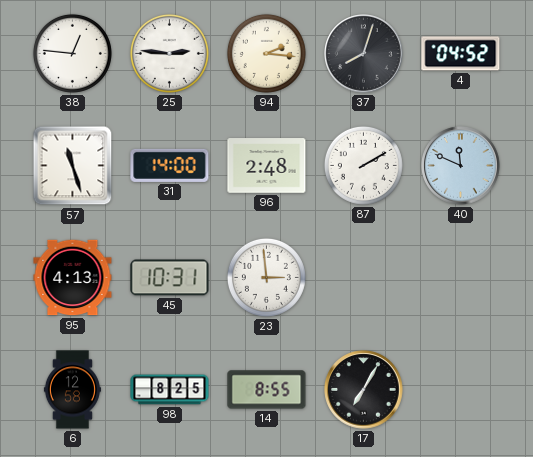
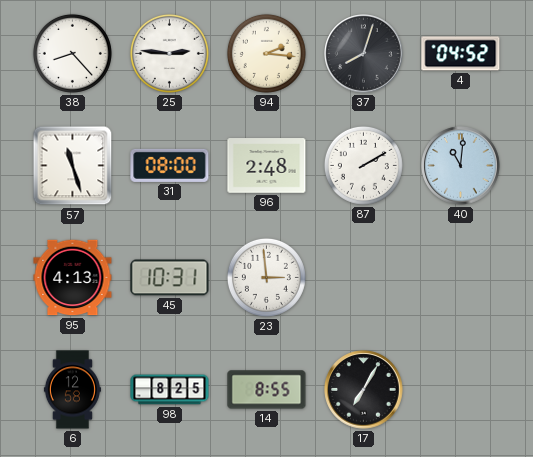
38: 12:46 -> 8:23
31: 14:00 -> 08:00
40: 11:49 -> 11:01
